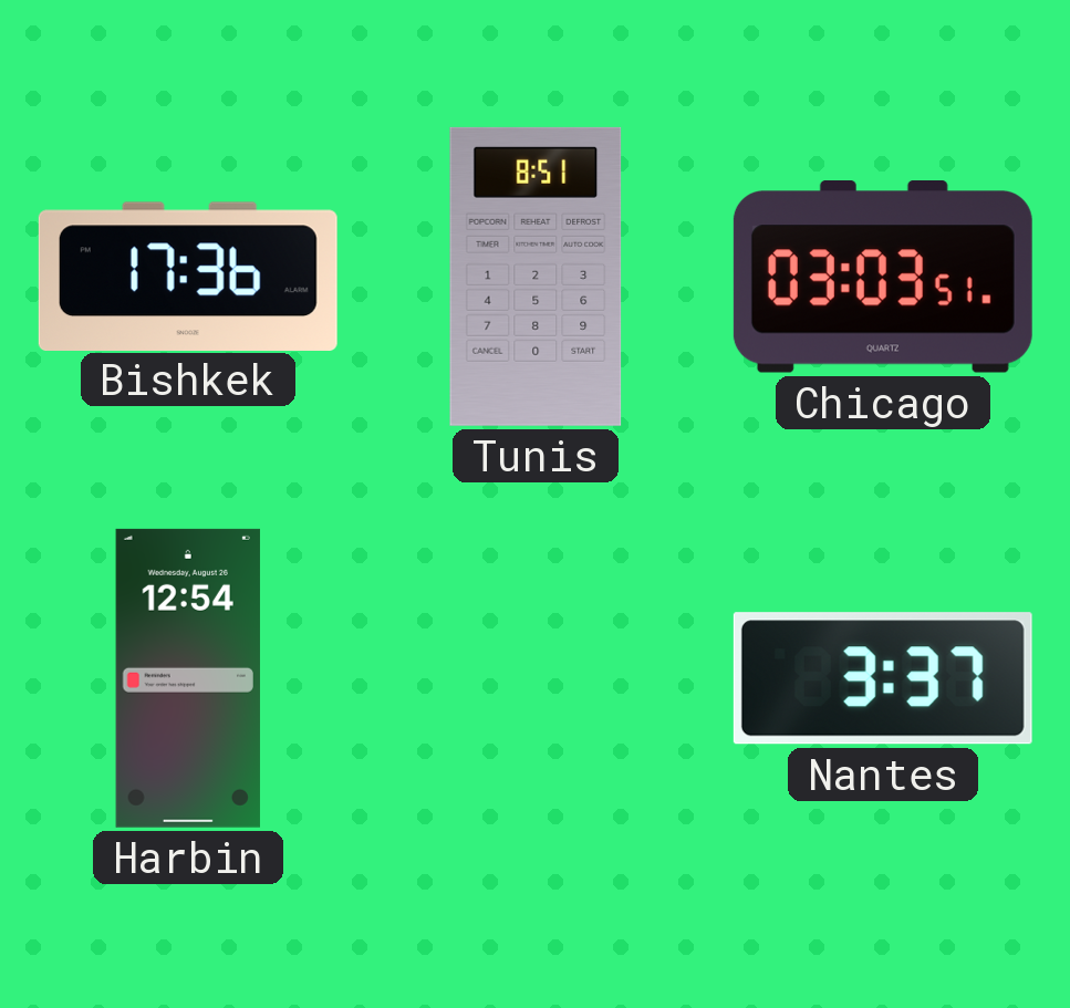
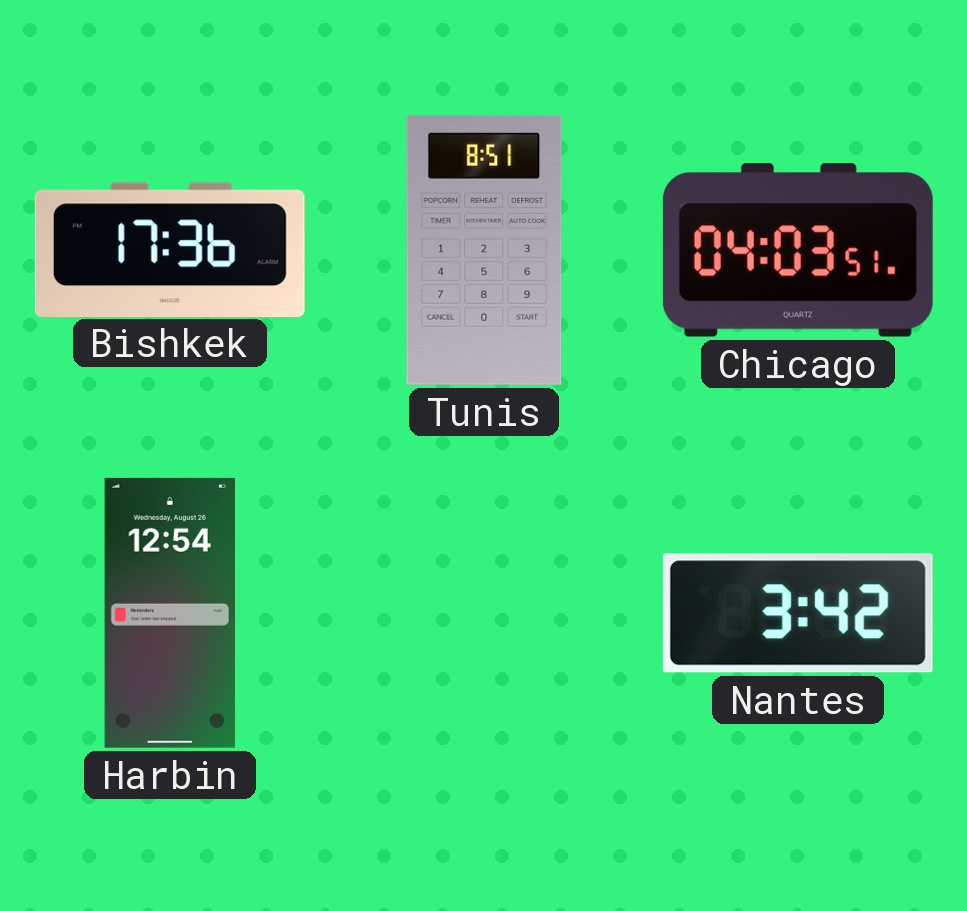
Chicago: 03:03 -> 04:03
Nantes: 3:37 -> 3:42
